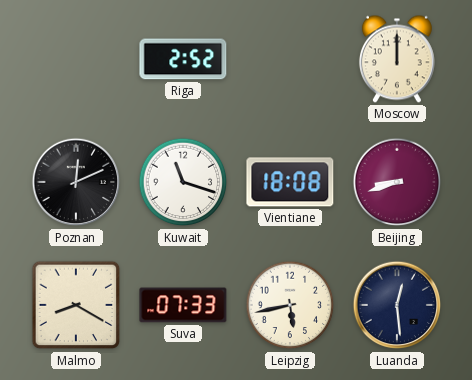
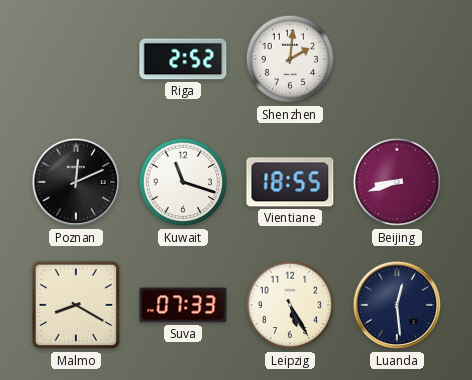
Shenzhen: none -> 2:01
Moscow: 12:00 -> none
Vientiane: 18:08 -> 18:55
Leipzig: 5:43 -> 5:25
